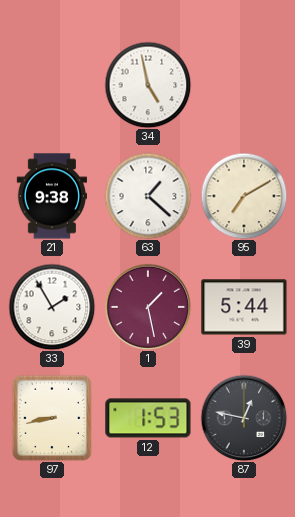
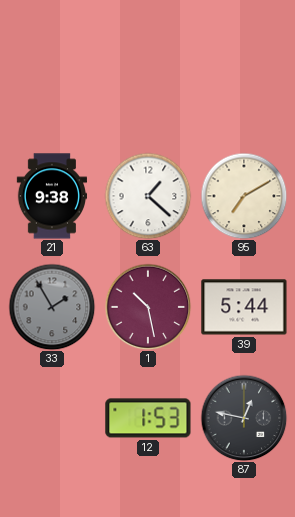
34: 4:58 -> none
33 dial: white -> grey
1: 1:28 -> 10:28
97: 8:43 -> none
